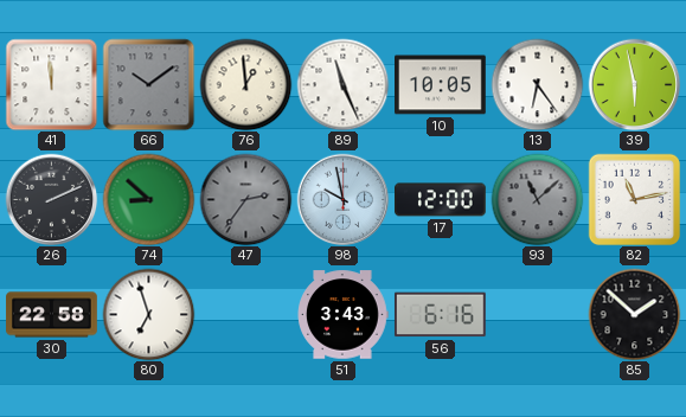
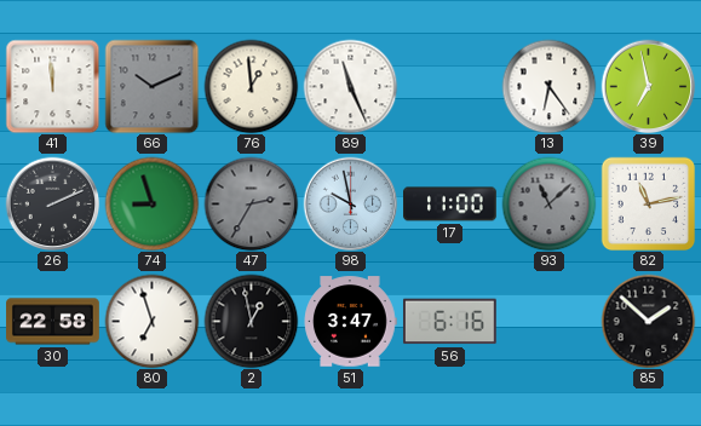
66: 10:09 -> 10:11
10: 10:05 -> none
39: 5:58 -> 6:58
74: 8:52 -> 8:57
47: 2:36 -> 2:35
17: 12:00 -> 11:00
2: none -> 12:58
51: 3:43 -> 3:47
